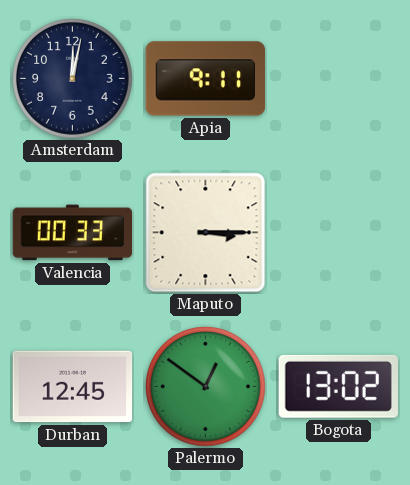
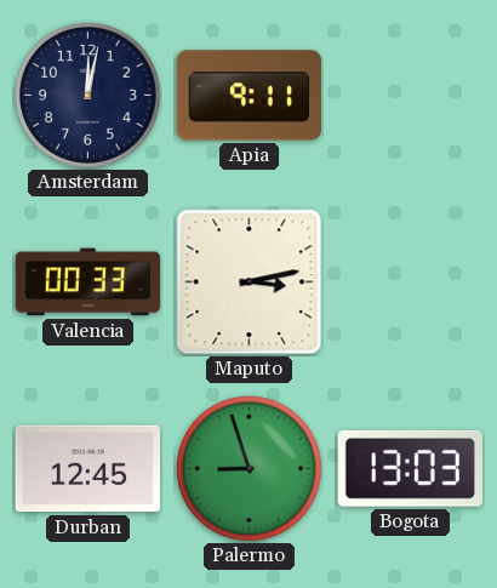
Maputo: 3:15 -> 3:13
Palermo: 12:51 -> 8:57
Bogota: 13:02 -> 13:03
